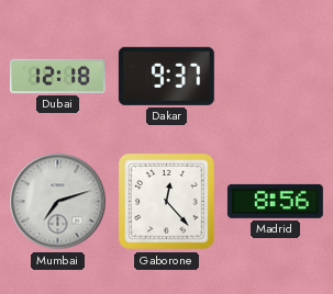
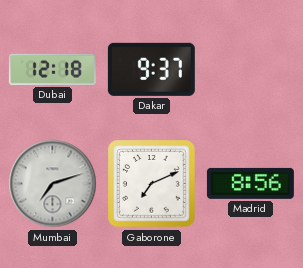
Gaborone: 12:23 -> 7:11
